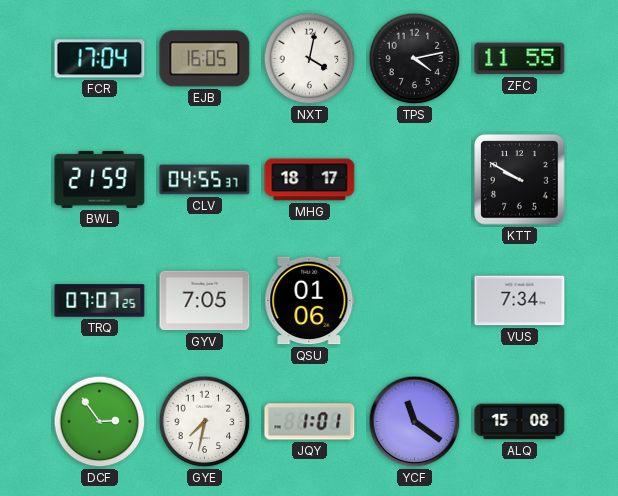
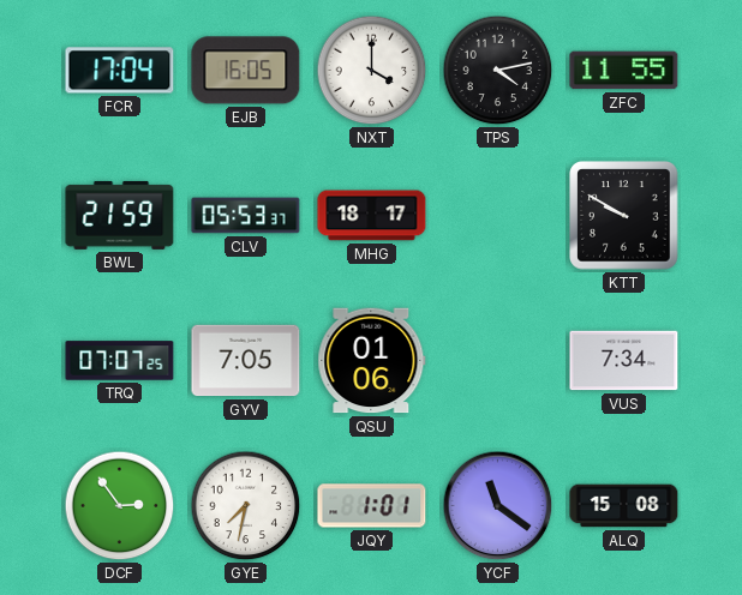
NXT: 4:02 -> 4:00
CLV: 04:55 -> 05:53
